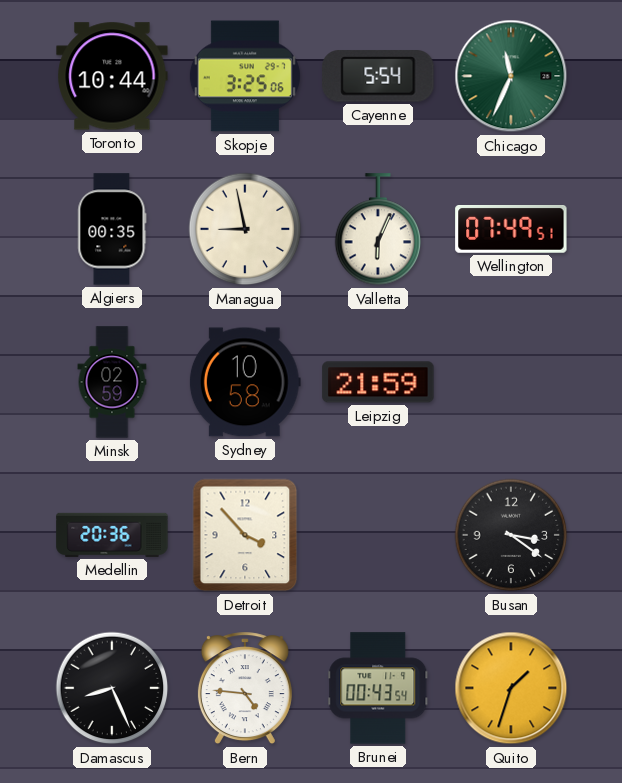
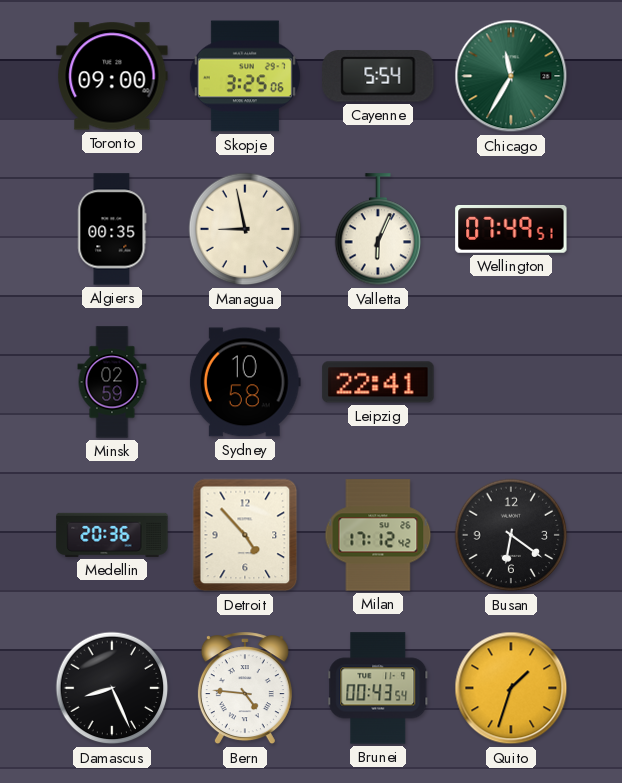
Toronto: 10:44 -> 09:00
Chicago: 11:34 -> 11:35
Leipzig: 21:59 -> 22:41
Detroit: 3:53 -> 4:53
Milan: none -> 17:12
Busan: 3:21 -> 6:21
